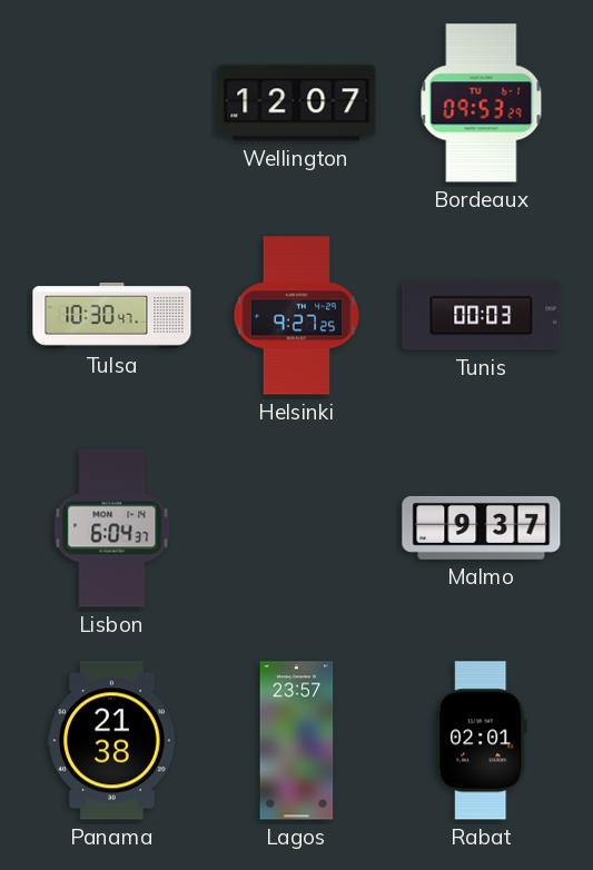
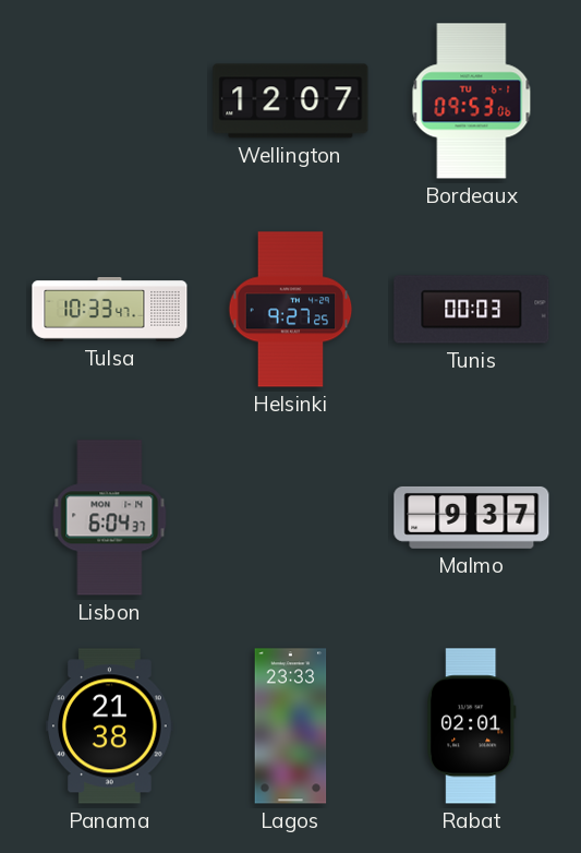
Bordeaux: 09:53:29 -> 09:53:06
Tulsa: 10:30 -> 10:33
Lagos: 23:57 -> 23:33
